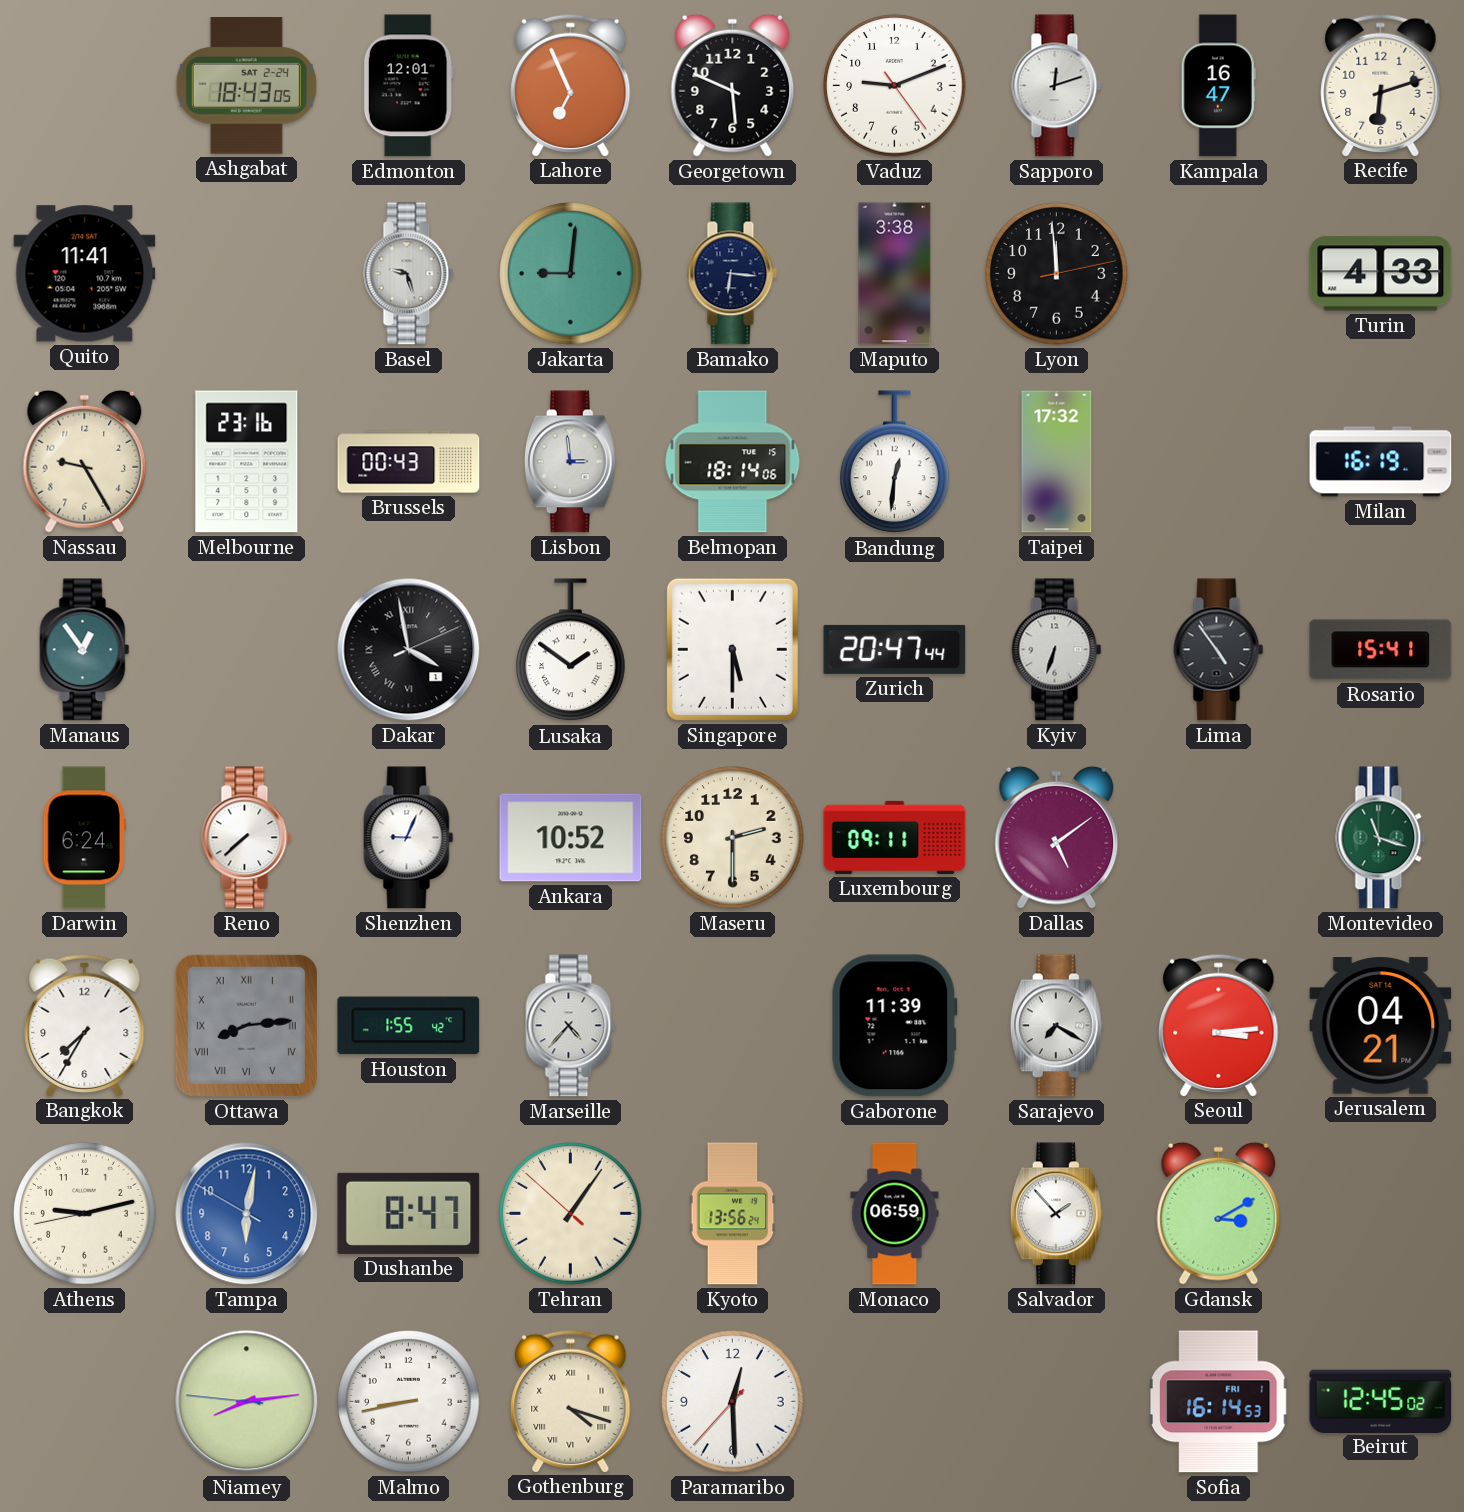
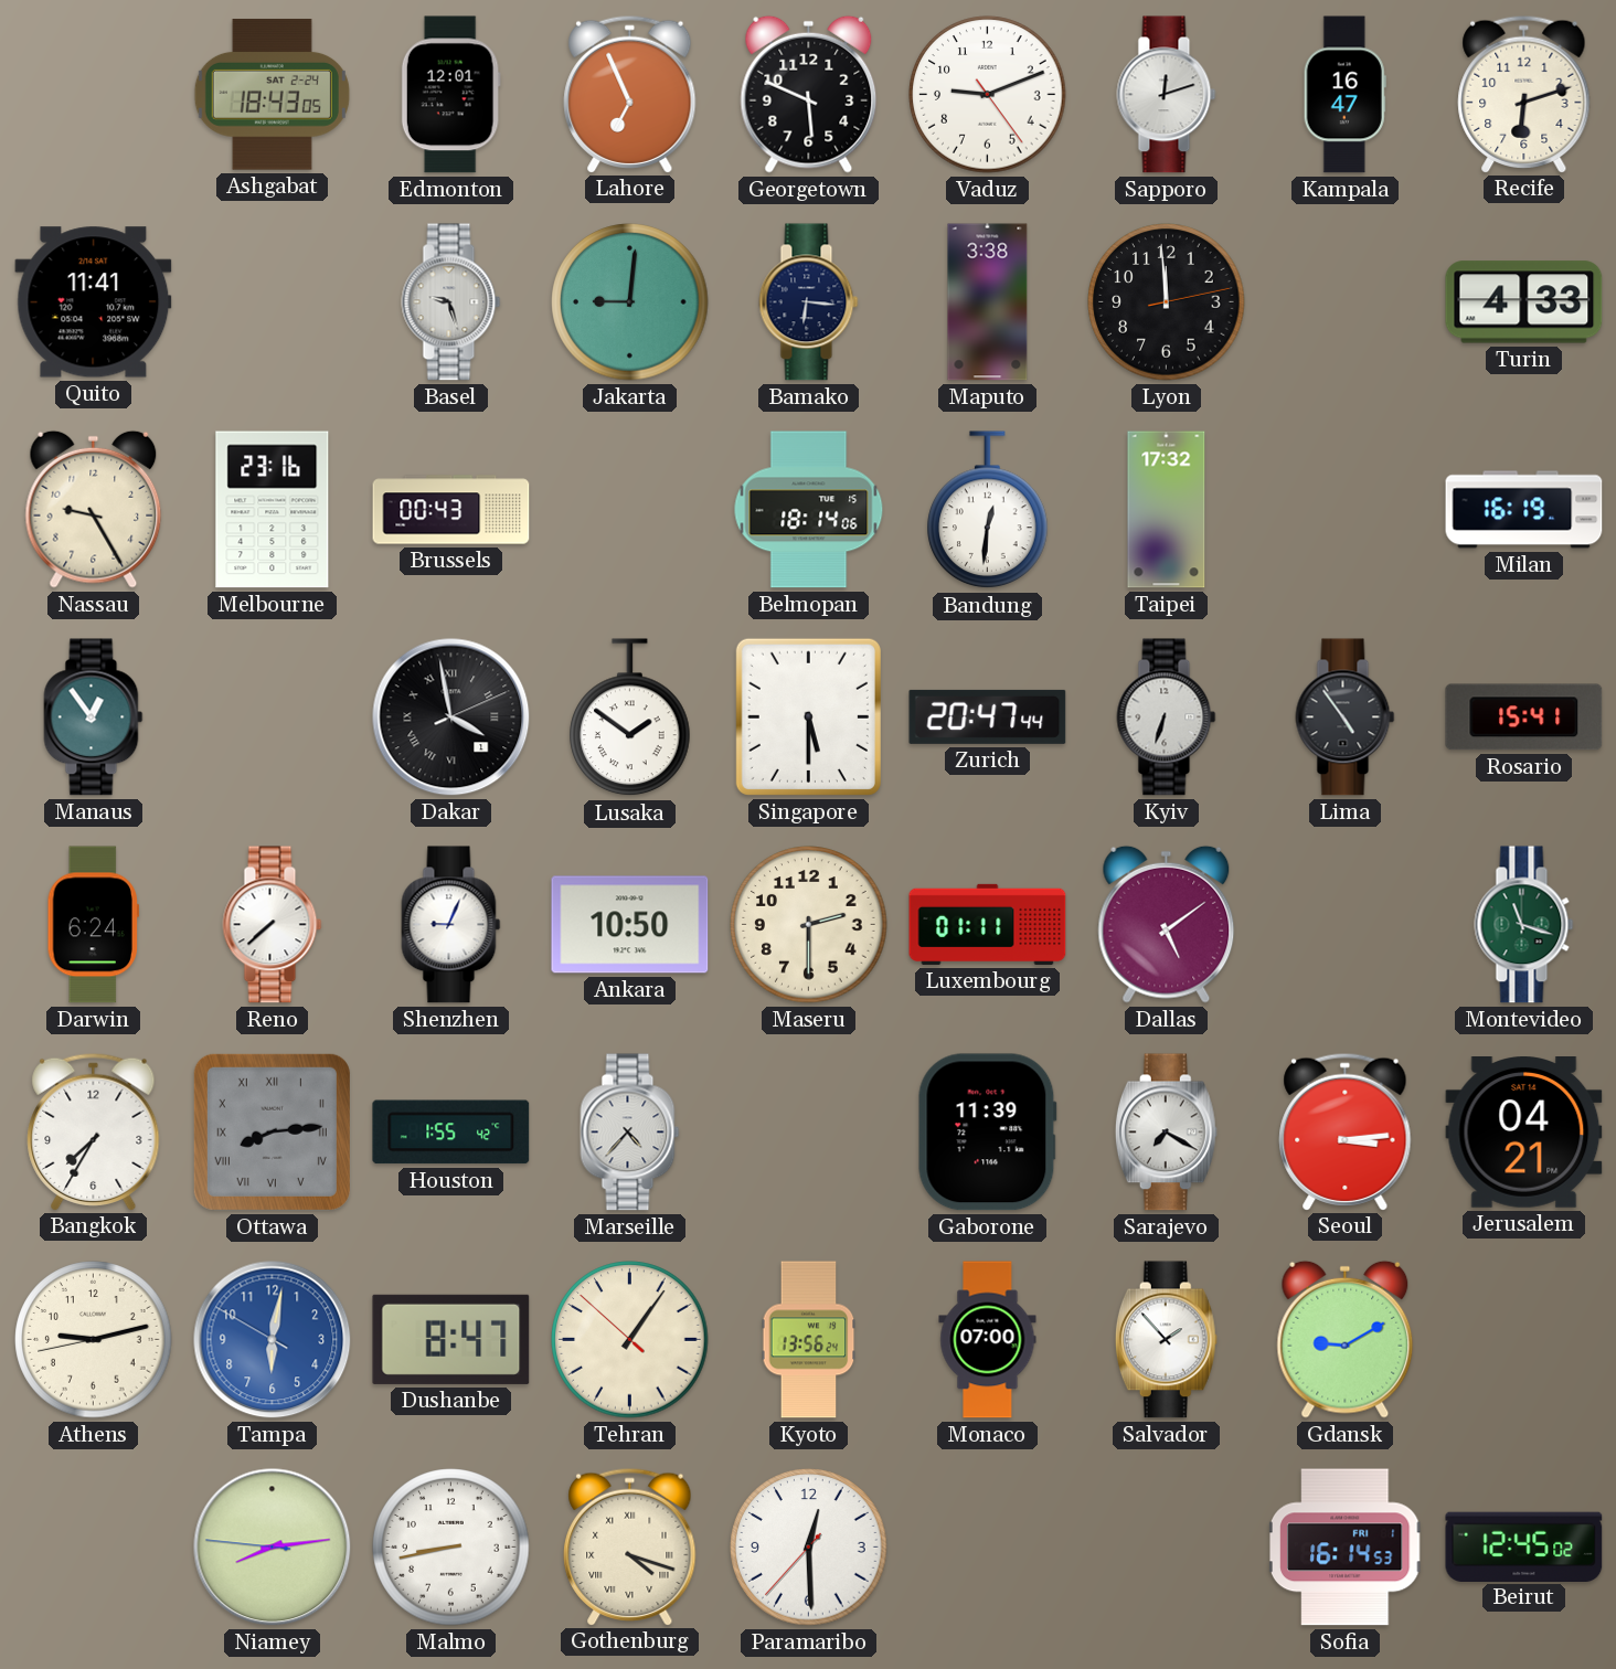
Lisbon: 2:59 -> none
Ankara: 10:52 -> 10:50
Luxembourg: 09:11 -> 01:11
Monaco: 06:59 -> 07:00
Gdansk: 3:10 -> 9:10
